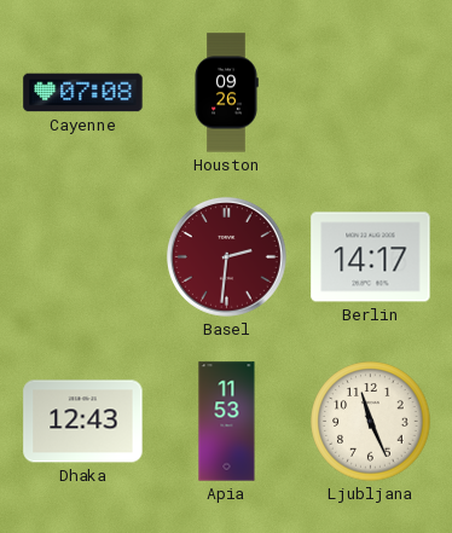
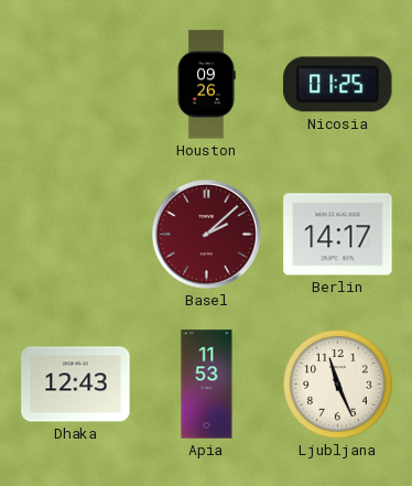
Cayenne: 07:08 -> none
Nicosia: none -> 01:25
Basel: 2:31 -> 2:08
